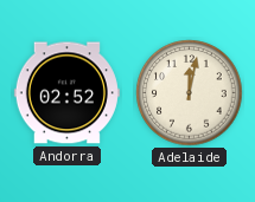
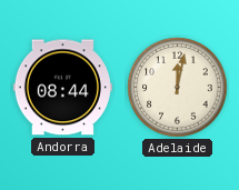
Andorra: 02:52 -> 08:44
